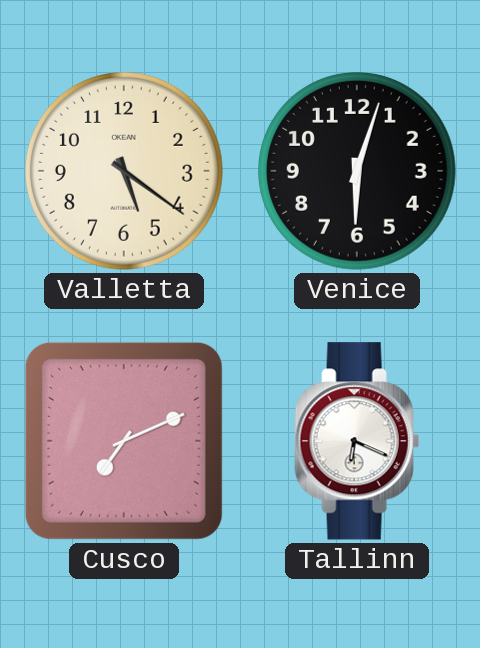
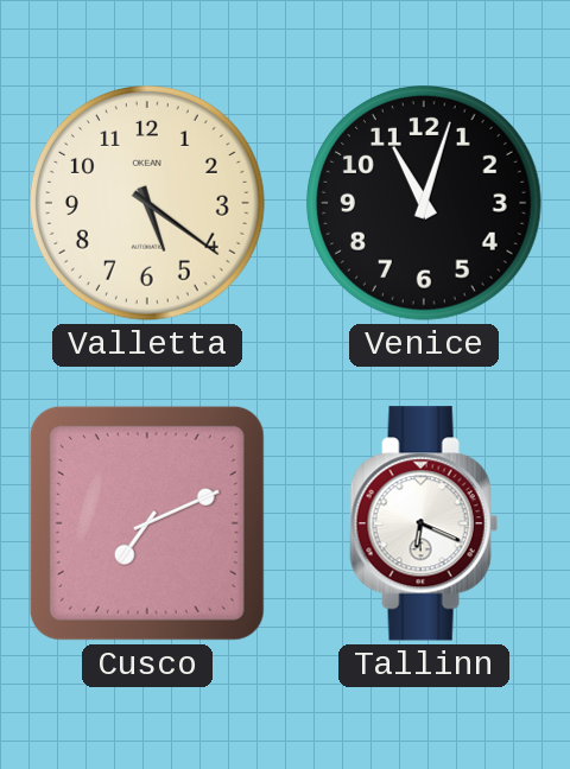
Venice: 6:03 -> 11:03
